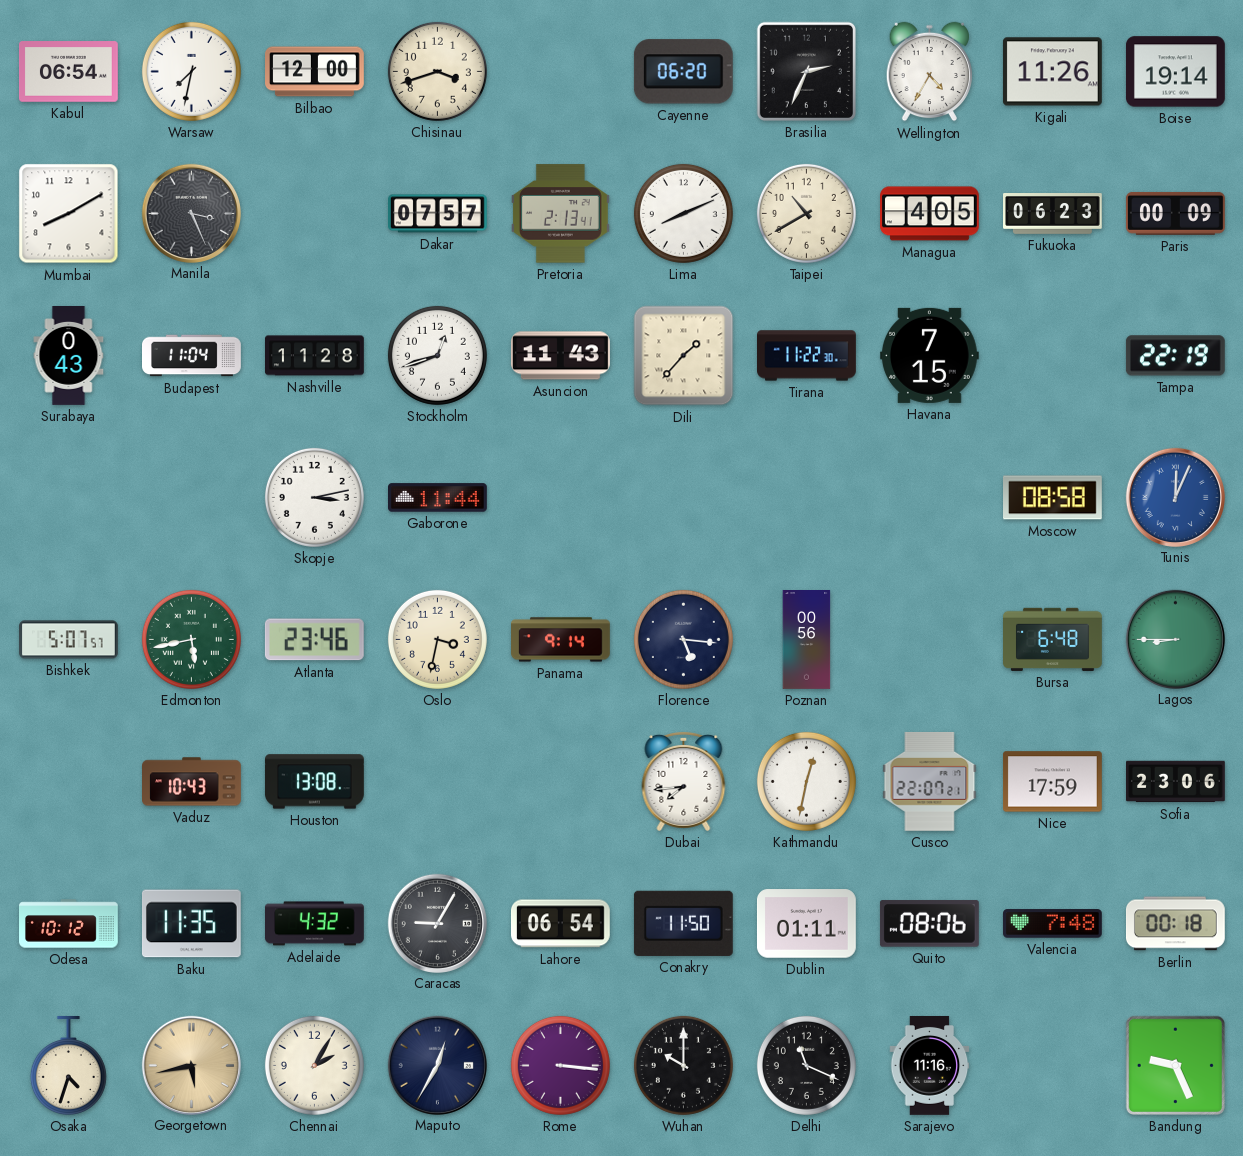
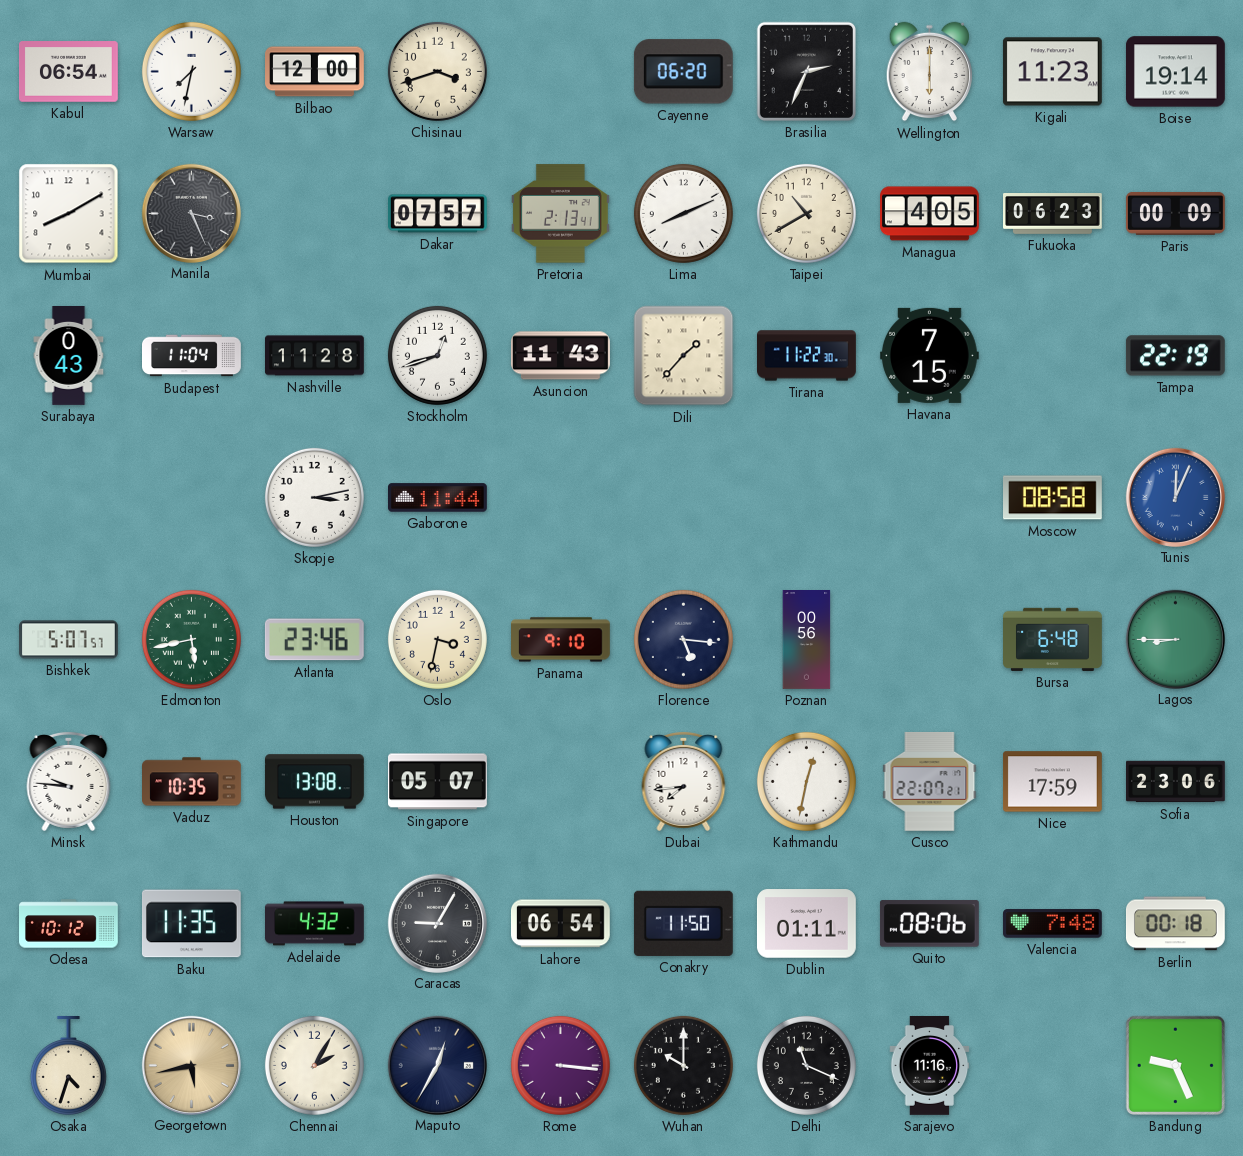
Wellington: 4:35 -> 6:00
Kigali: 11:26 -> 11:23
Panama: 9:14 -> 9:10
Minsk: none -> 9:46
Vaduz: 10:43 -> 10:35
Singapore: none -> 05:07
